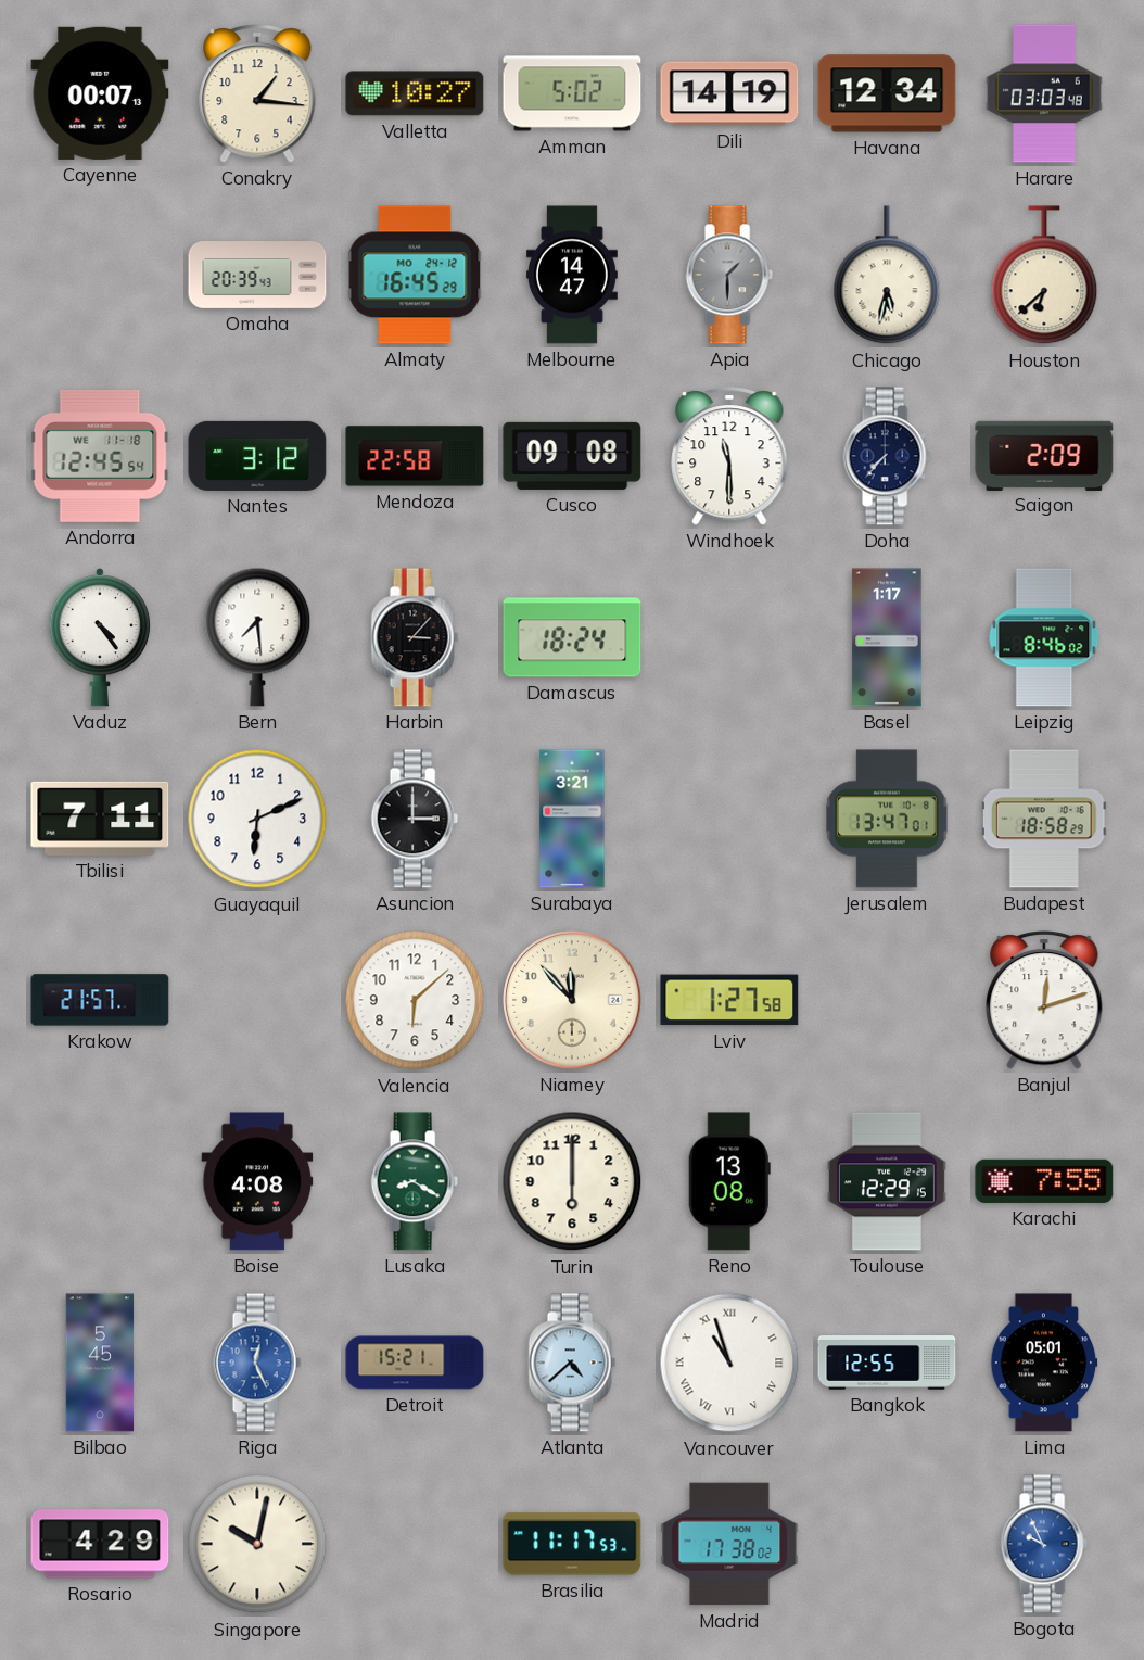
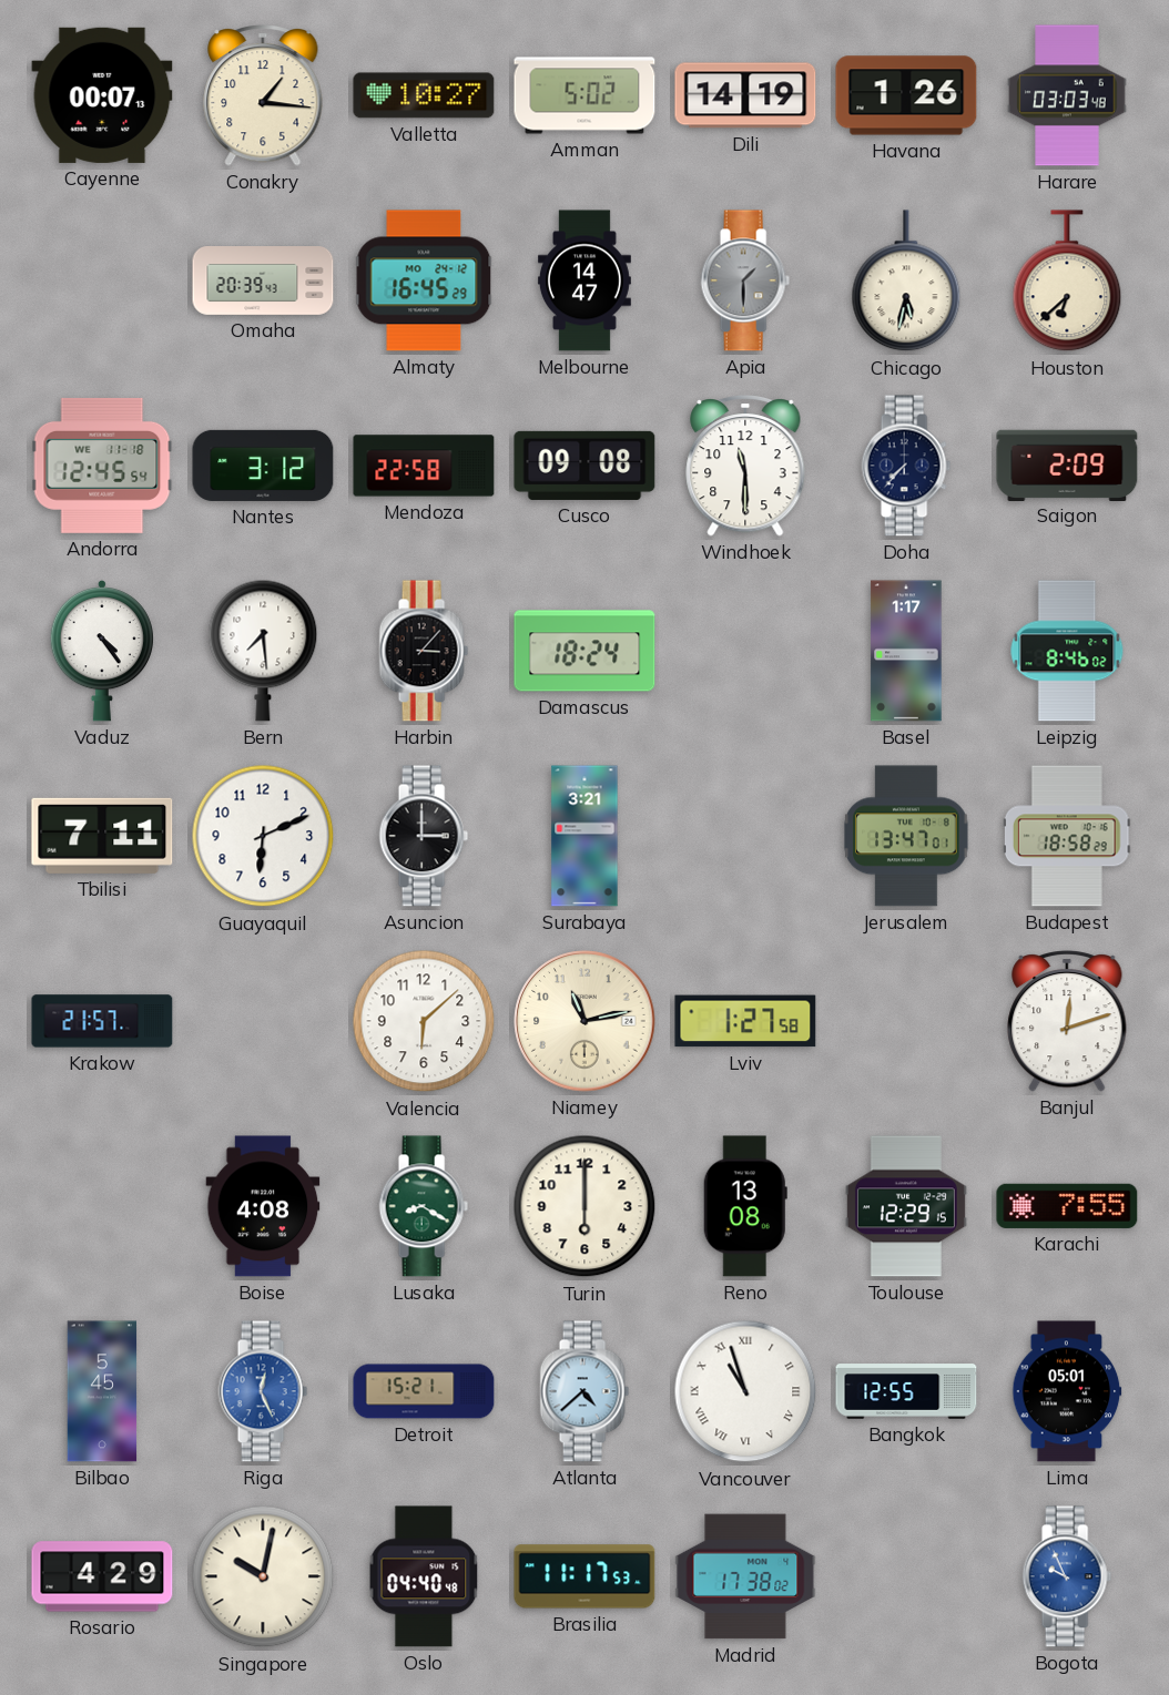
Havana: 12:34 -> 1:26
Niamey: 11:53 -> 11:13
Oslo: none -> 04:40
